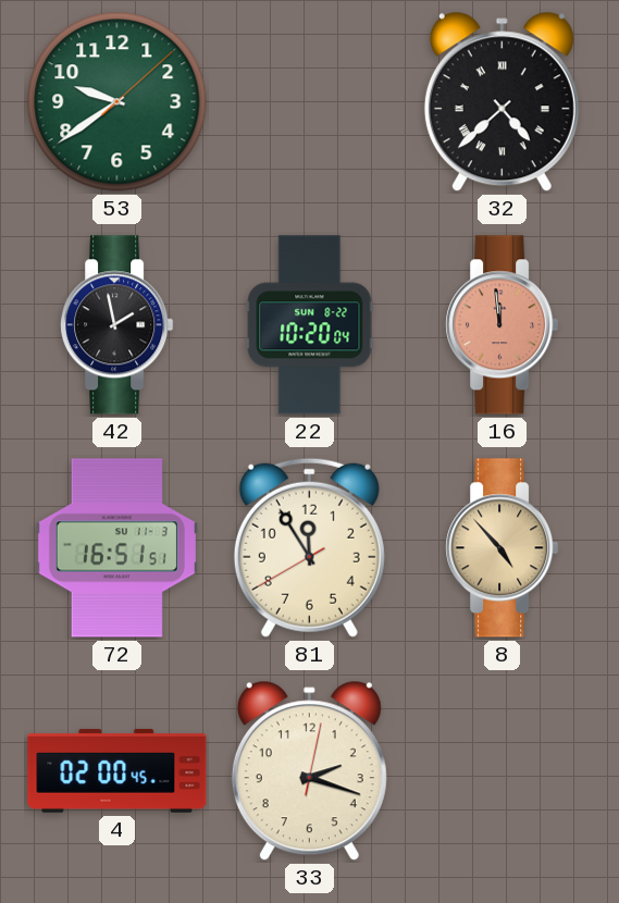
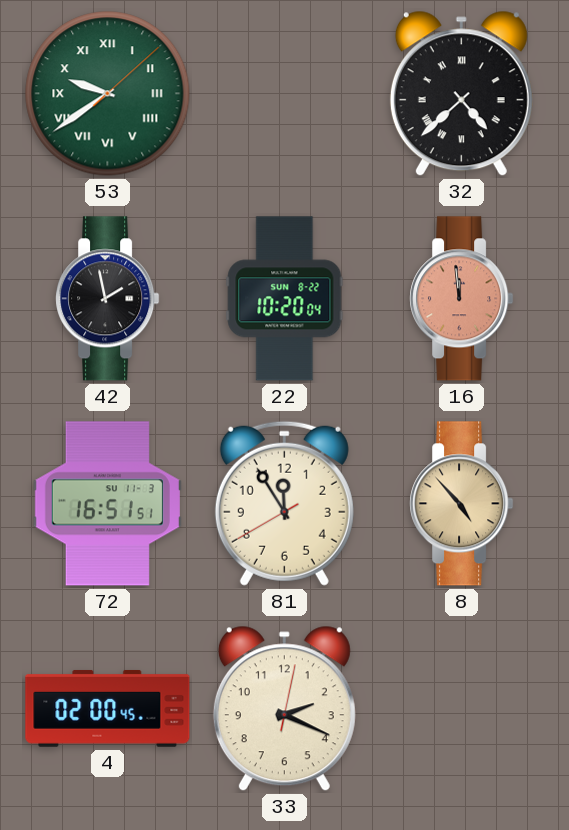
53 numerals: Arabic -> Roman
33: 2:18 -> 2:19
